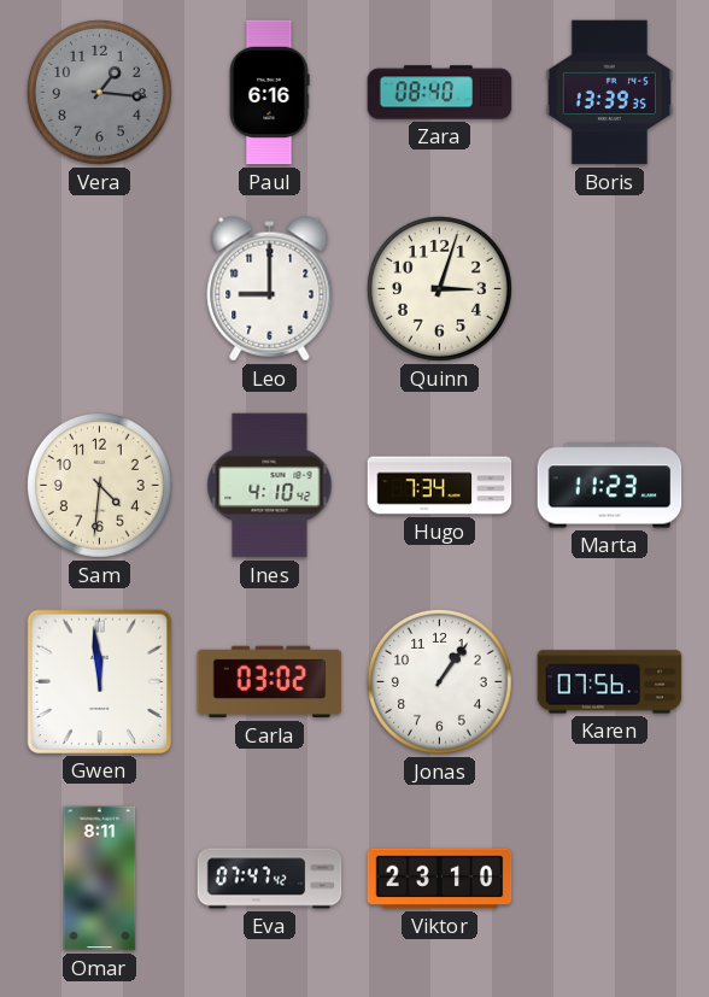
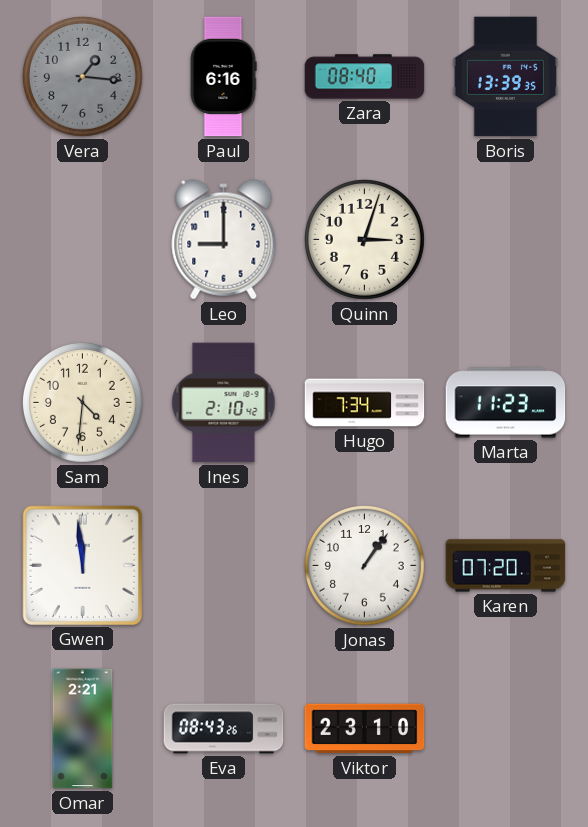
Ines: 4:10 -> 2:10
Carla: 03:02 -> none
Karen: 07:56 -> 07:20
Omar: 8:11 -> 2:21
Eva: 07:47 -> 08:43
